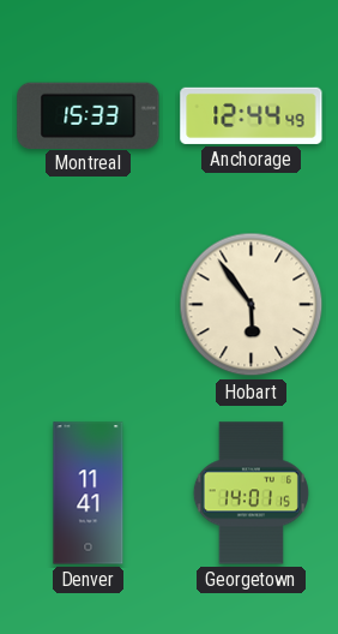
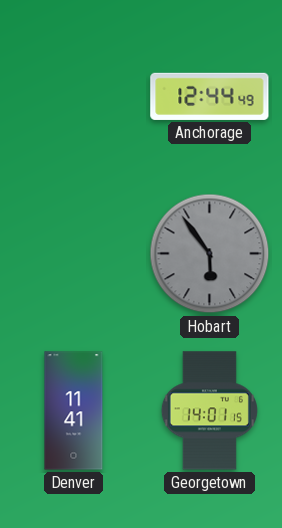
Montreal: 15:33 -> none
Hobart dial: cream -> grey
